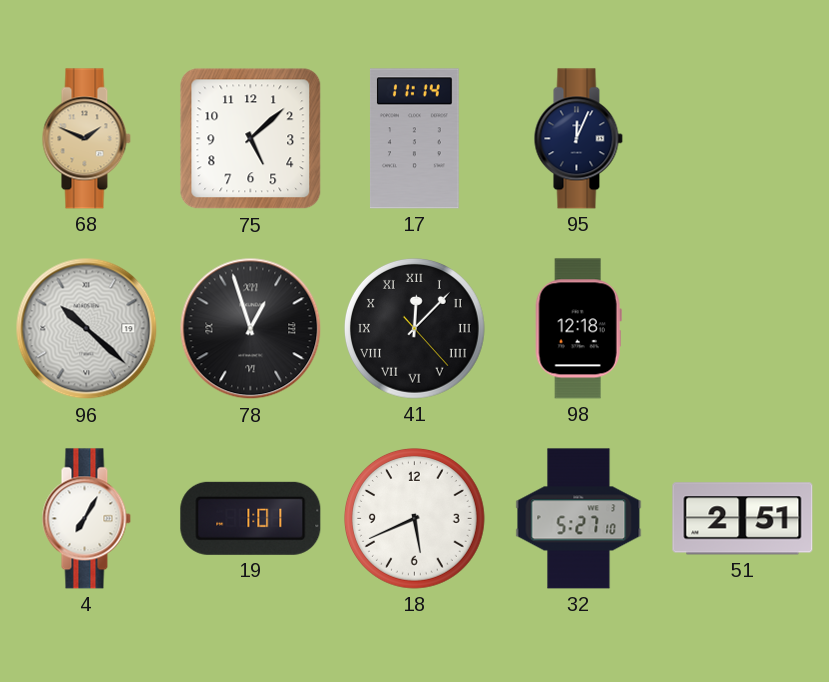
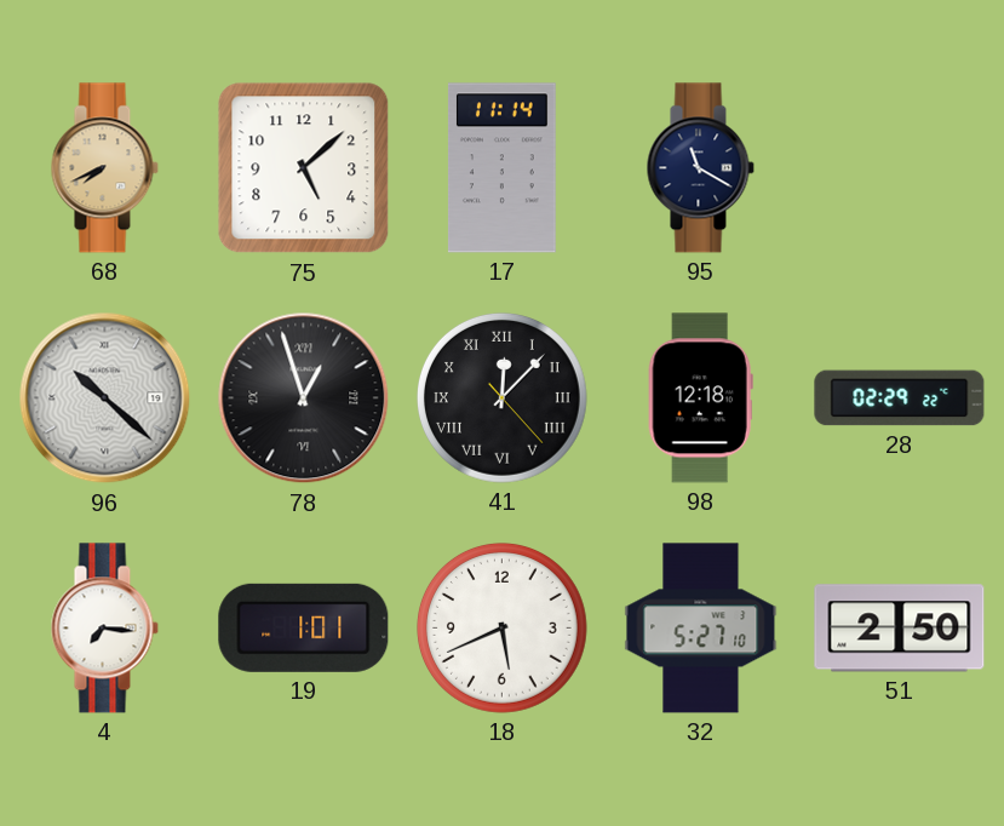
68: 1:49 -> 7:41
95: 12:04 -> 11:20
28: none -> 02:29
4: 7:05 -> 7:16
51: 2:51 -> 2:50
